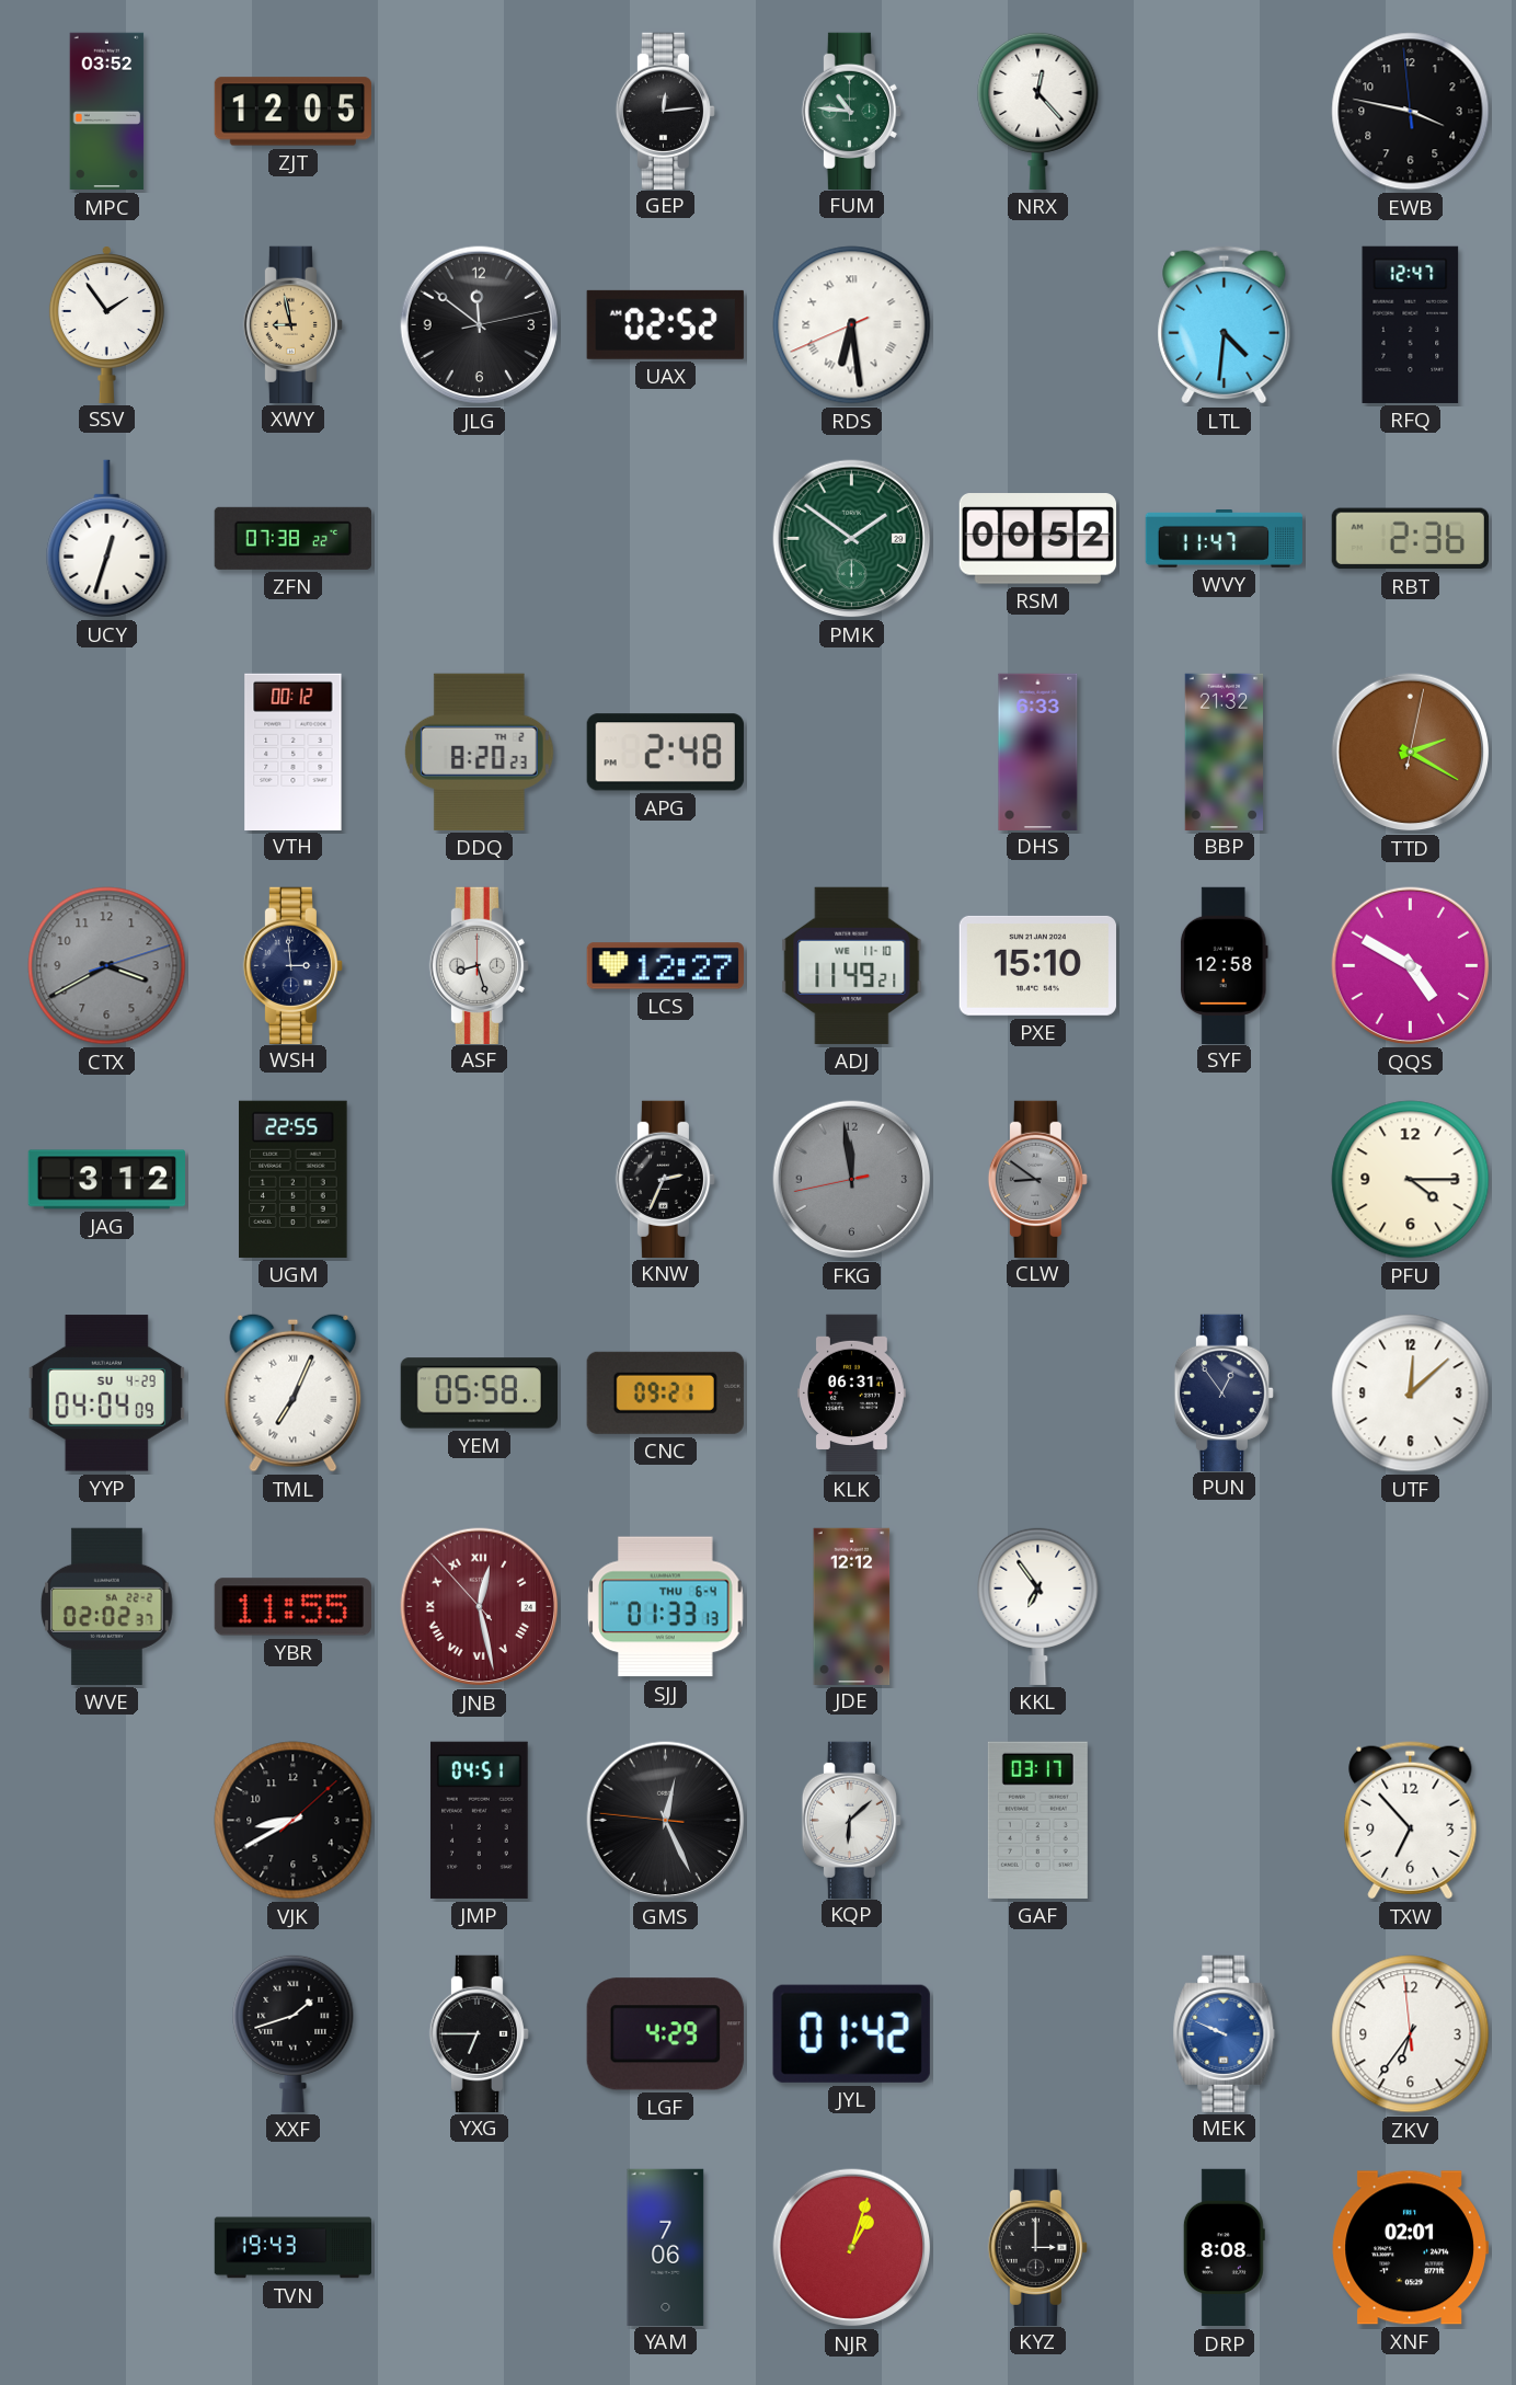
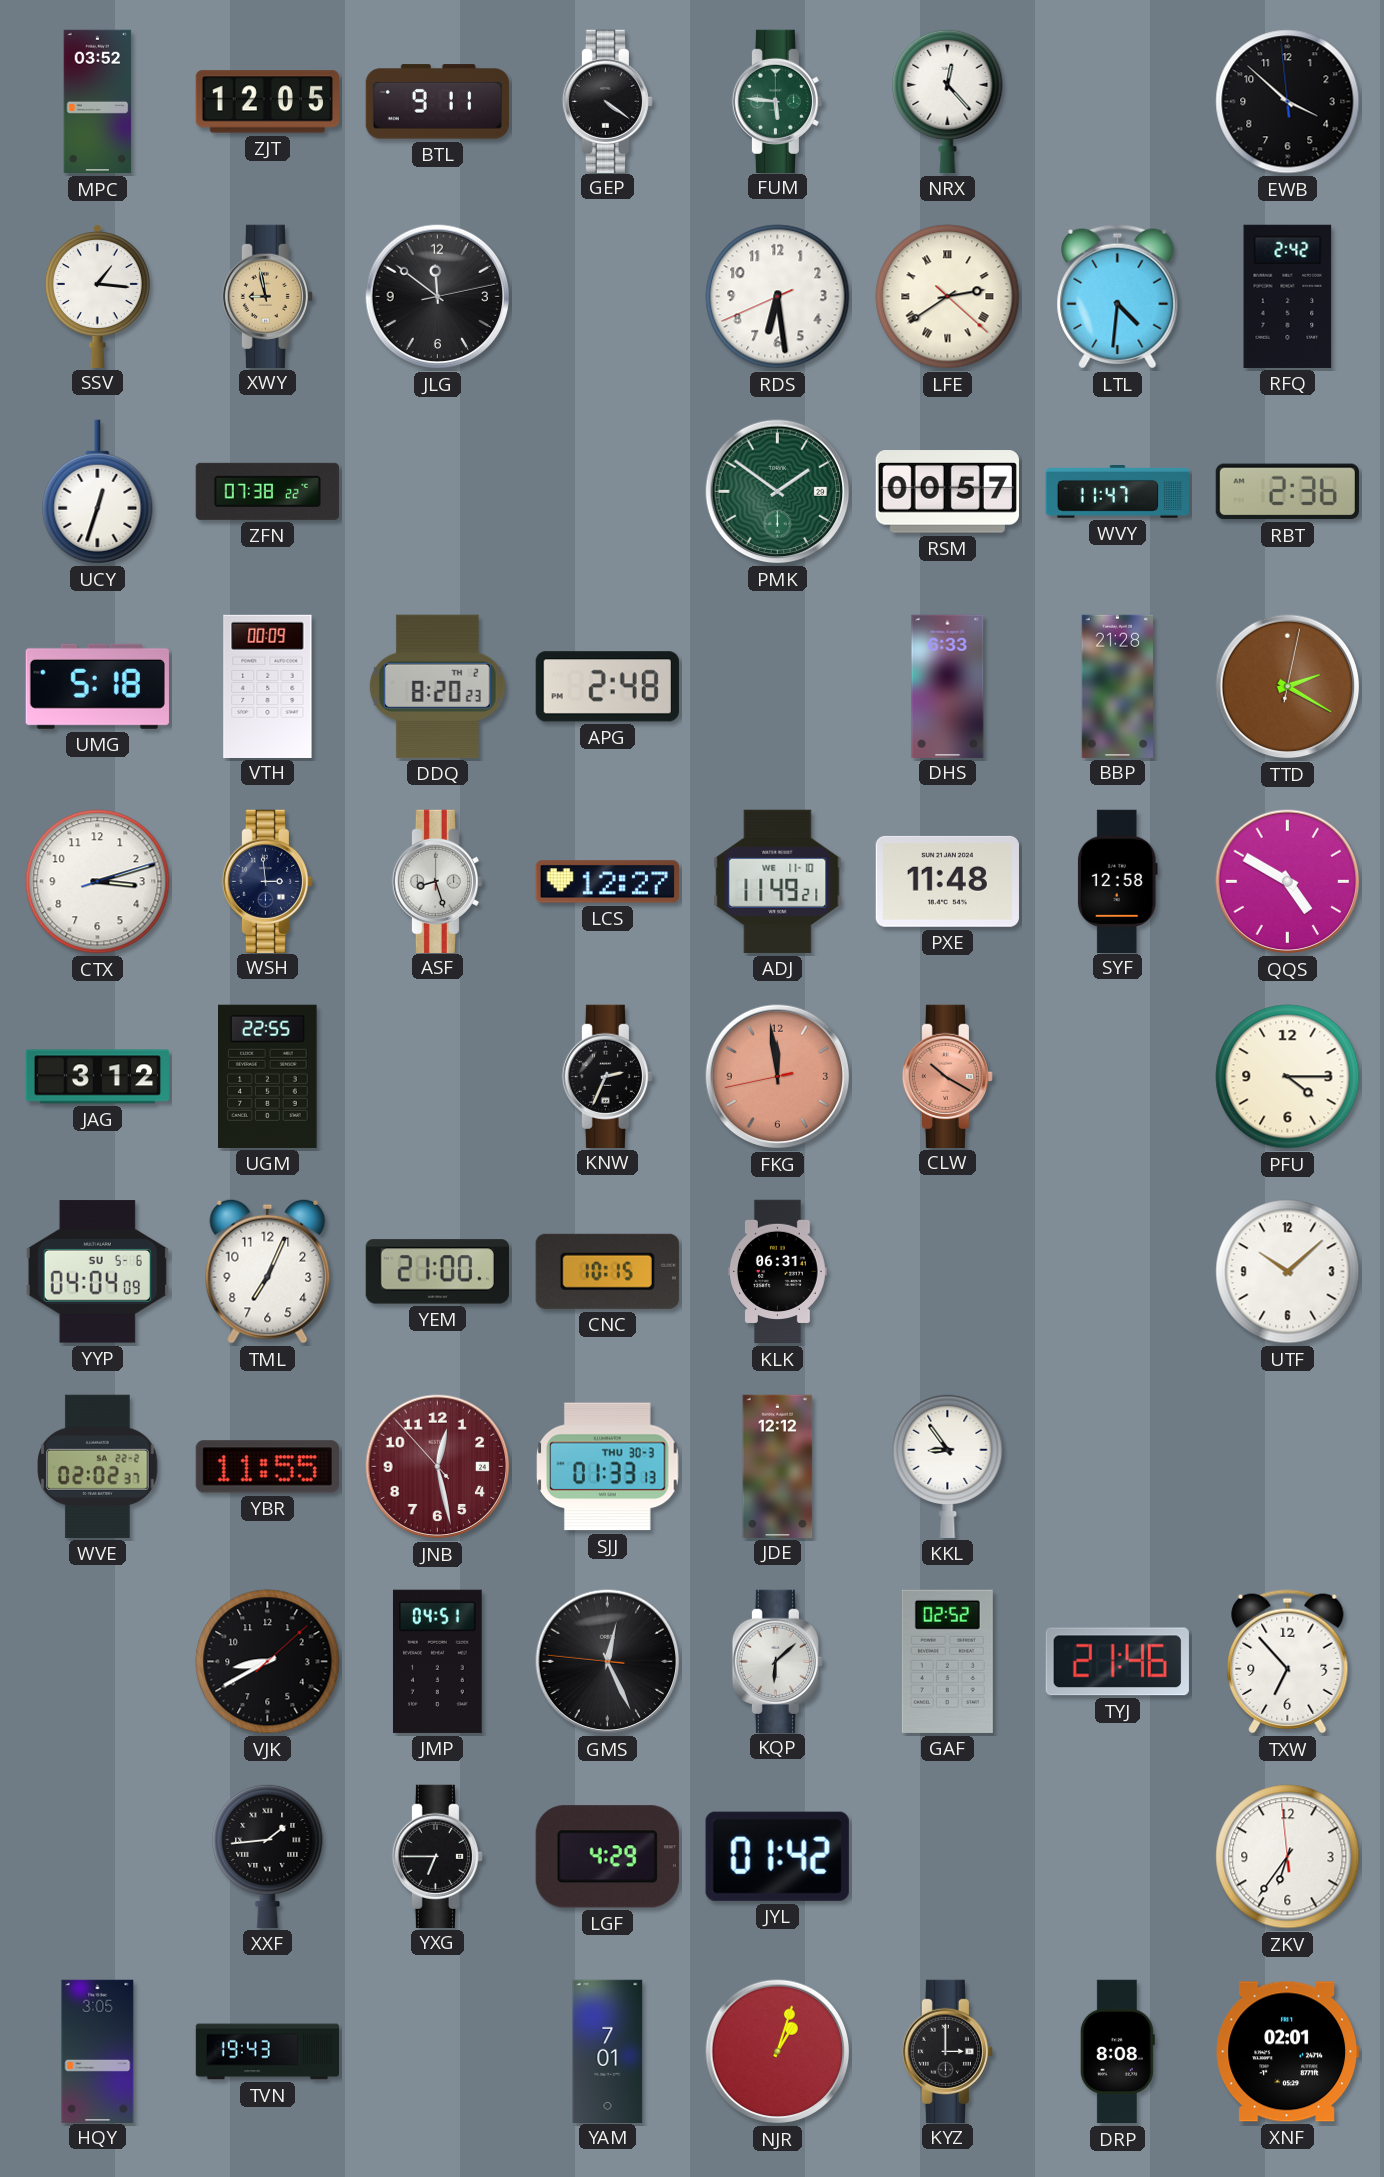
BTL: none -> 9:11
GEP: 12:14 -> 4:21
FUM: 10:46 -> 5:46
EWB: 3:46 -> 3:51
SSV: 1:54 -> 1:16
UAX: 02:52 -> none
RDS numerals: Roman -> Arabic
LFE: none -> 2:39
RFQ: 12:47 -> 2:42
RSM: 00:52 -> 00:57
UMG: none -> 5:18
VTH: 00:12 -> 00:09
BBP: 21:32 -> 21:28
CTX: 3:40 -> 3:12
CTX dial: grey -> white
PXE: 15:10 -> 11:48
FKG dial: grey -> salmon
CLW: 8:51 -> 10:20
CLW dial: grey -> salmon
YYP date: SU 4-29 -> SU 5-6
TML numerals: Roman -> Arabic
YEM: 05:58 -> 21:00
CNC: 09:21 -> 10:15
PUN: 12:54 -> none
UTF: 12:08 -> 10:08
JNB numerals: Roman -> Arabic
SJJ date: THU 6-4 -> THU 30-3
KKL: 6:54 -> 8:54
GAF: 03:17 -> 02:52
TYJ: none -> 21:46
XXF: 1:42 -> 1:44
MEK: 9:49 -> none
HQY: none -> 3:05
YAM: 7:06 -> 7:01
